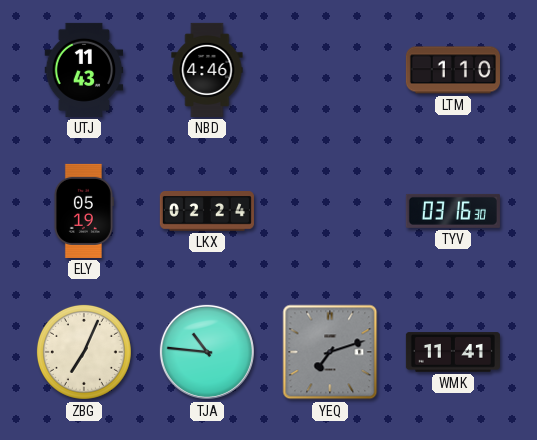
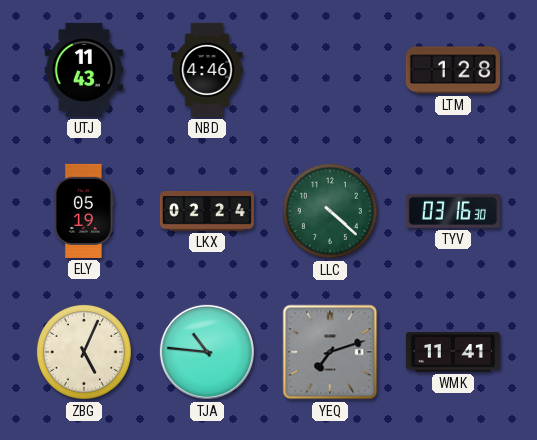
LTM: 1:10 -> 1:28
LLC: none -> 4:22
ZBG: 7:04 -> 5:04
